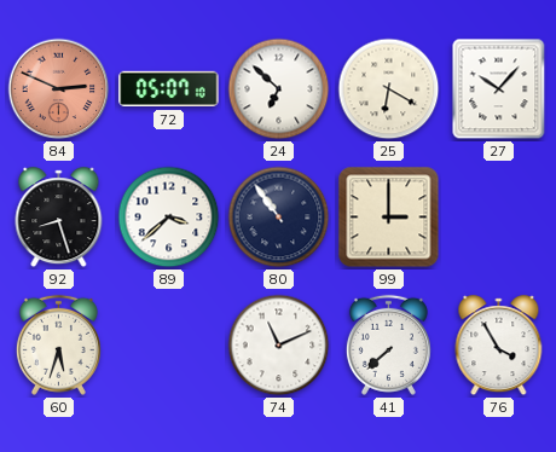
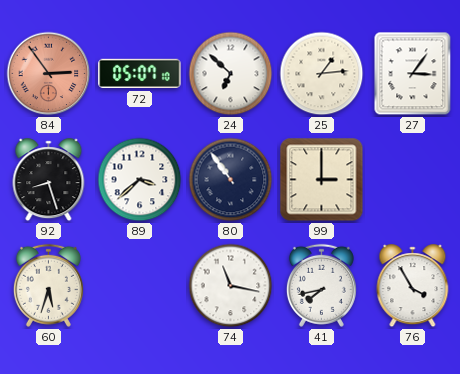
84: 2:49 -> 2:54
25: 6:20 -> 1:14
27: 10:07 -> 3:06
74: 11:11 -> 11:17
41: 7:38 -> 7:43
